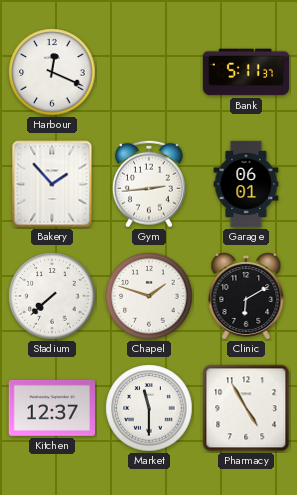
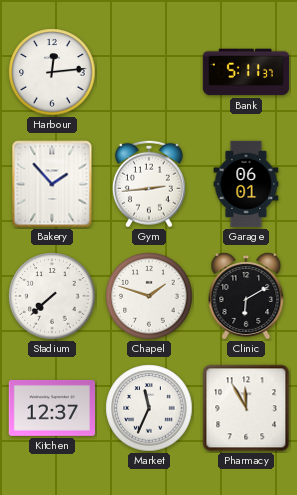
Harbour: 12:19 -> 12:14
Market: 11:30 -> 11:34
Pharmacy: 4:55 -> 11:55
